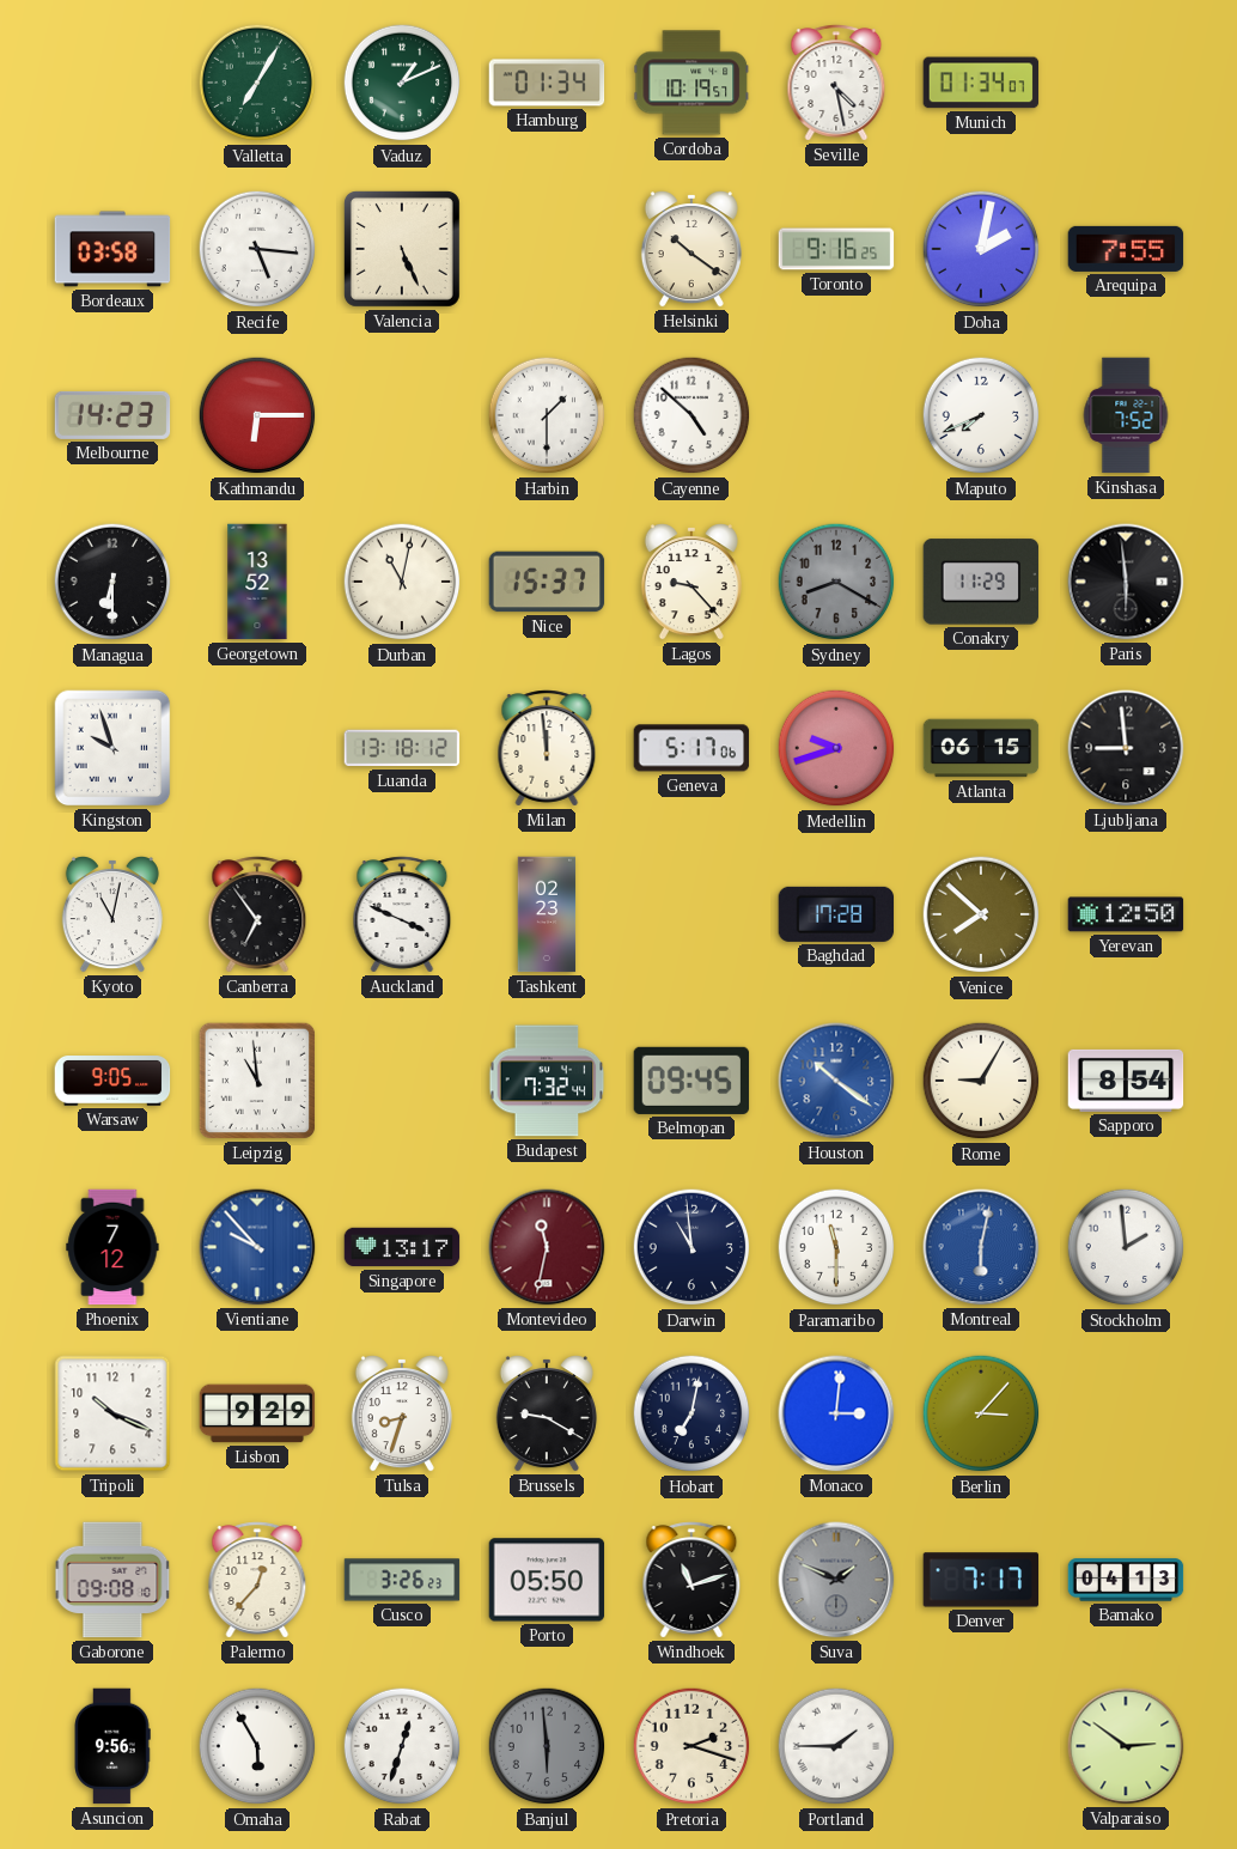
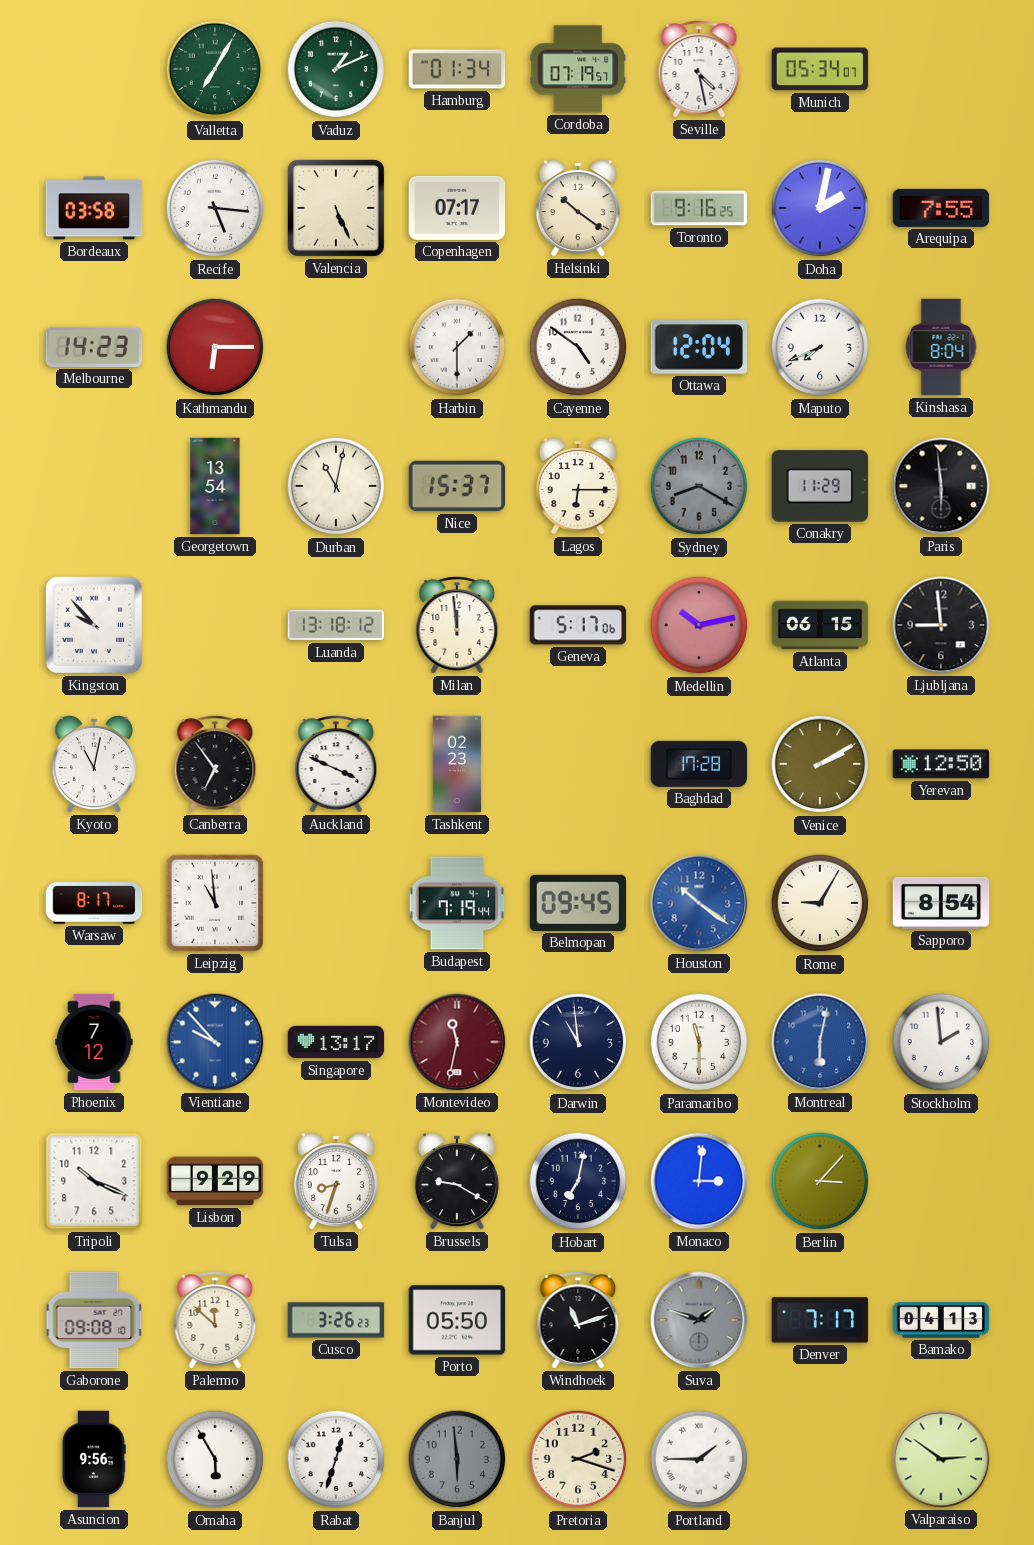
Cordoba: 10:19 -> 07:19
Munich: 01:34 -> 05:34
Copenhagen: none -> 07:17
Cayenne: 4:52 -> 4:51
Ottawa: none -> 12:04
Kinshasa: 7:52 -> 8:04
Managua: 6:30 -> none
Georgetown: 13:52 -> 13:54
Lagos: 9:23 -> 6:15
Kingston: 9:57 -> 9:53
Medellin: 9:42 -> 10:13
Venice: 7:52 -> 2:10
Warsaw: 9:05 -> 8:17
Budapest: 7:32 -> 7:19
Palermo: 12:37 -> 11:52
Suva: 1:49 -> 1:48
